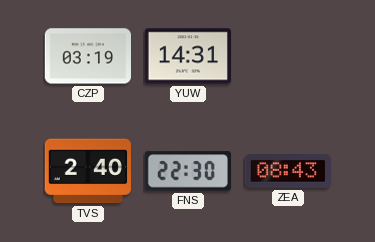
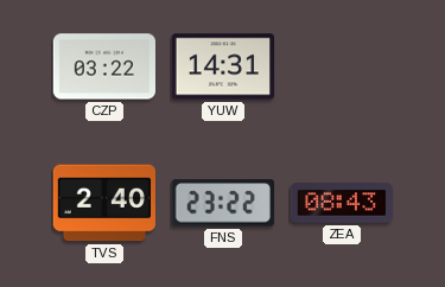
CZP: 03:19 -> 03:22
FNS: 22:30 -> 23:22
